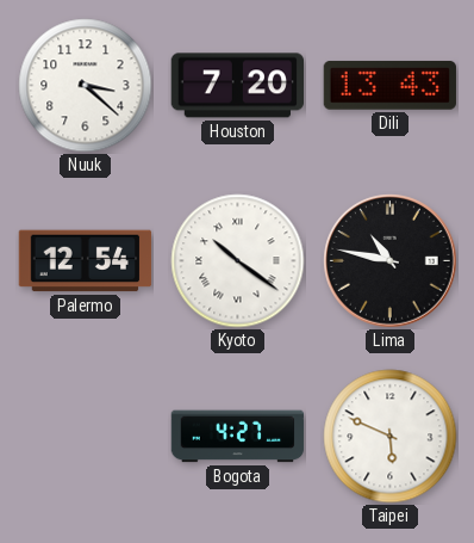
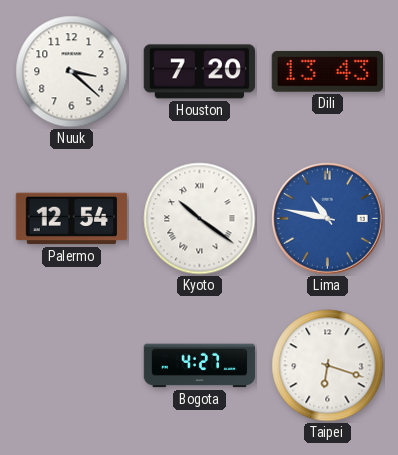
Lima dial: black -> blue
Taipei: 5:49 -> 6:18
